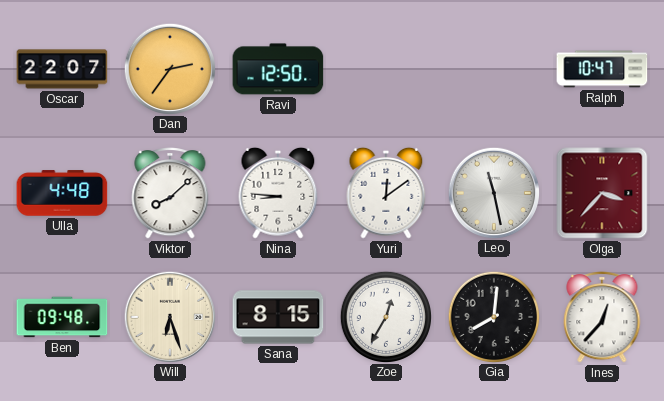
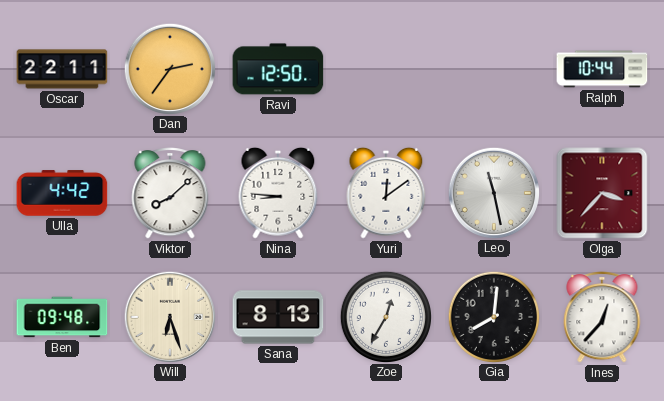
Oscar: 22:07 -> 22:11
Ralph: 10:47 -> 10:44
Ulla: 4:48 -> 4:42
Sana: 8:15 -> 8:13
